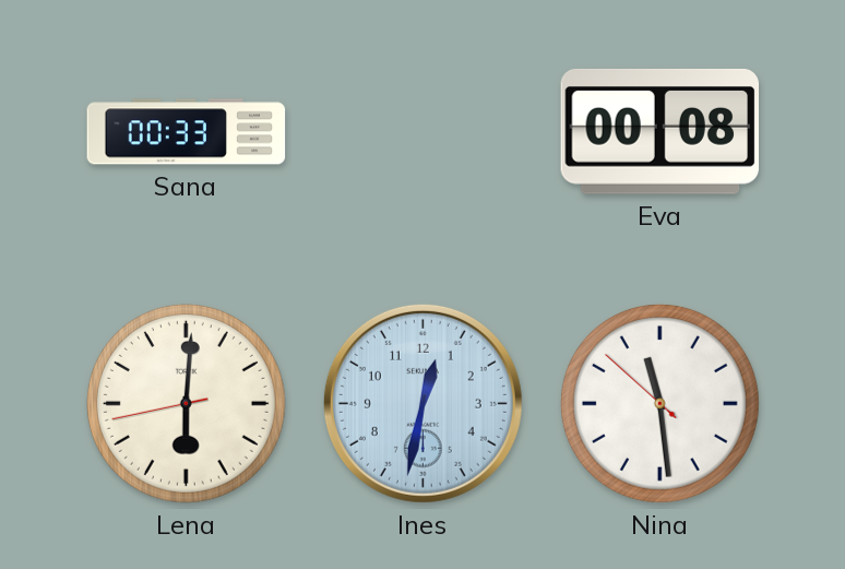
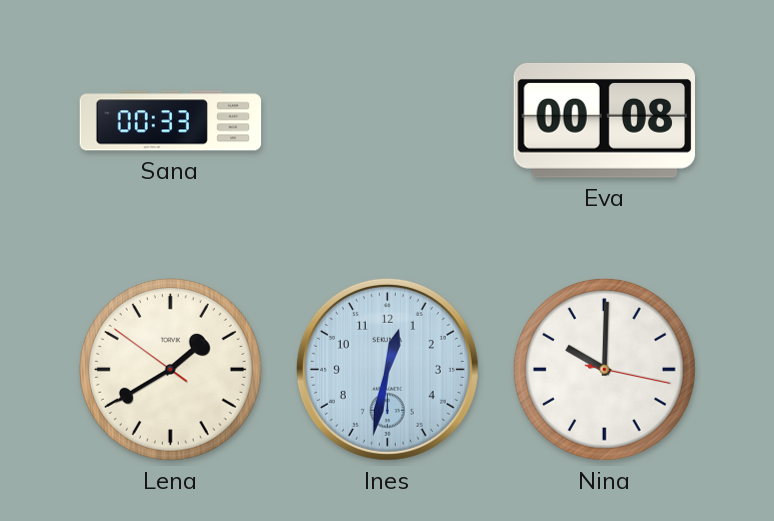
Lena: 6:00 -> 1:39
Nina: 11:28 -> 10:00
